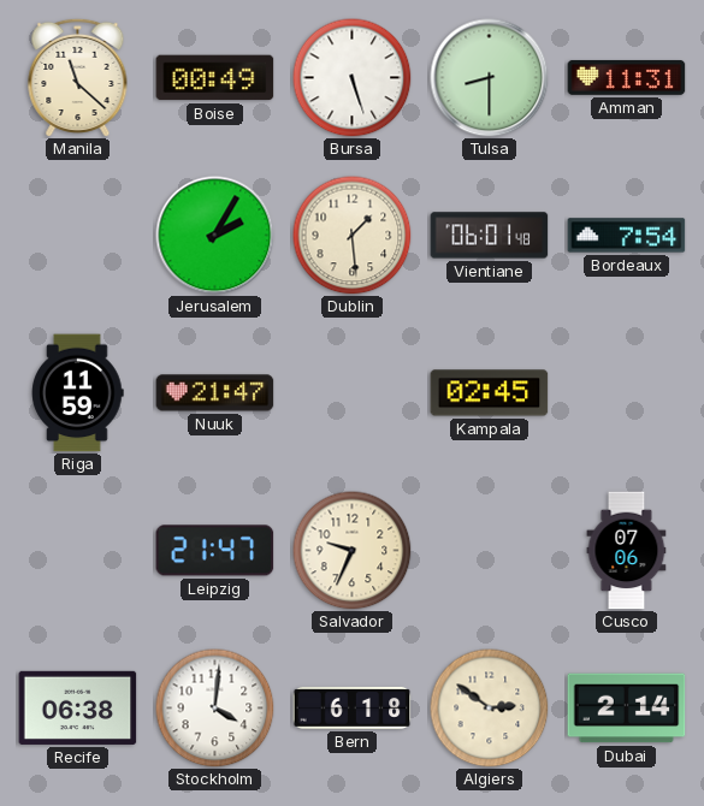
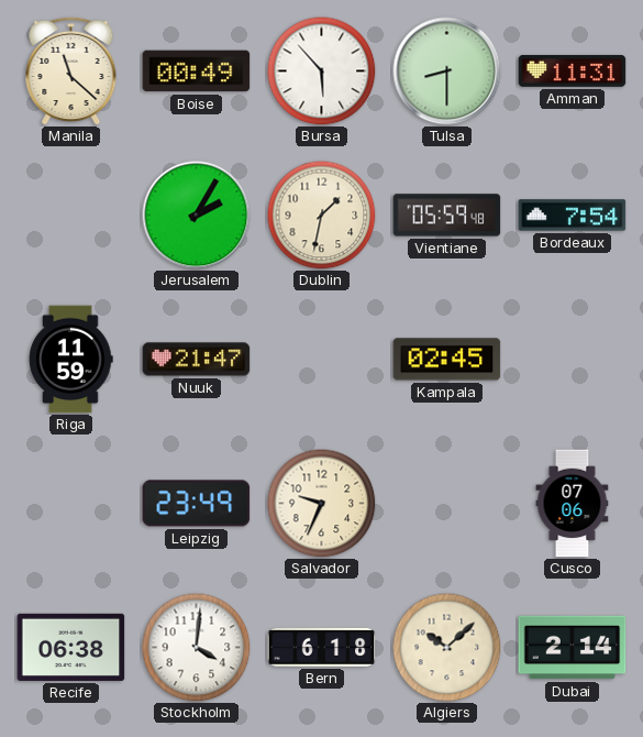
Bursa: 5:27 -> 5:53
Dublin: 1:29 -> 1:32
Vientiane: 06:01 -> 05:59
Leipzig: 21:47 -> 23:49
Algiers: 2:51 -> 10:08
